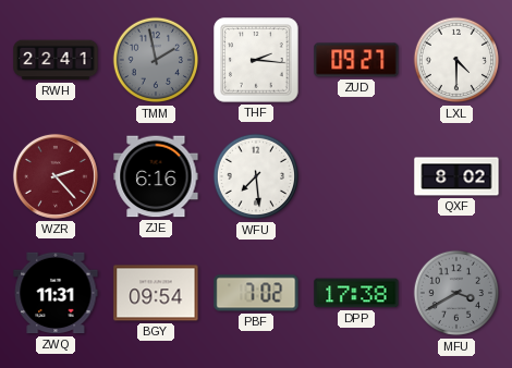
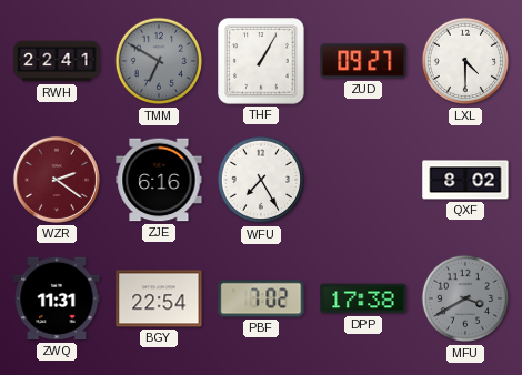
TMM: 1:58 -> 6:50
THF: 2:16 -> 1:05
WZR: 2:23 -> 2:21
WFU: 7:29 -> 7:25
BGY: 09:54 -> 22:54
